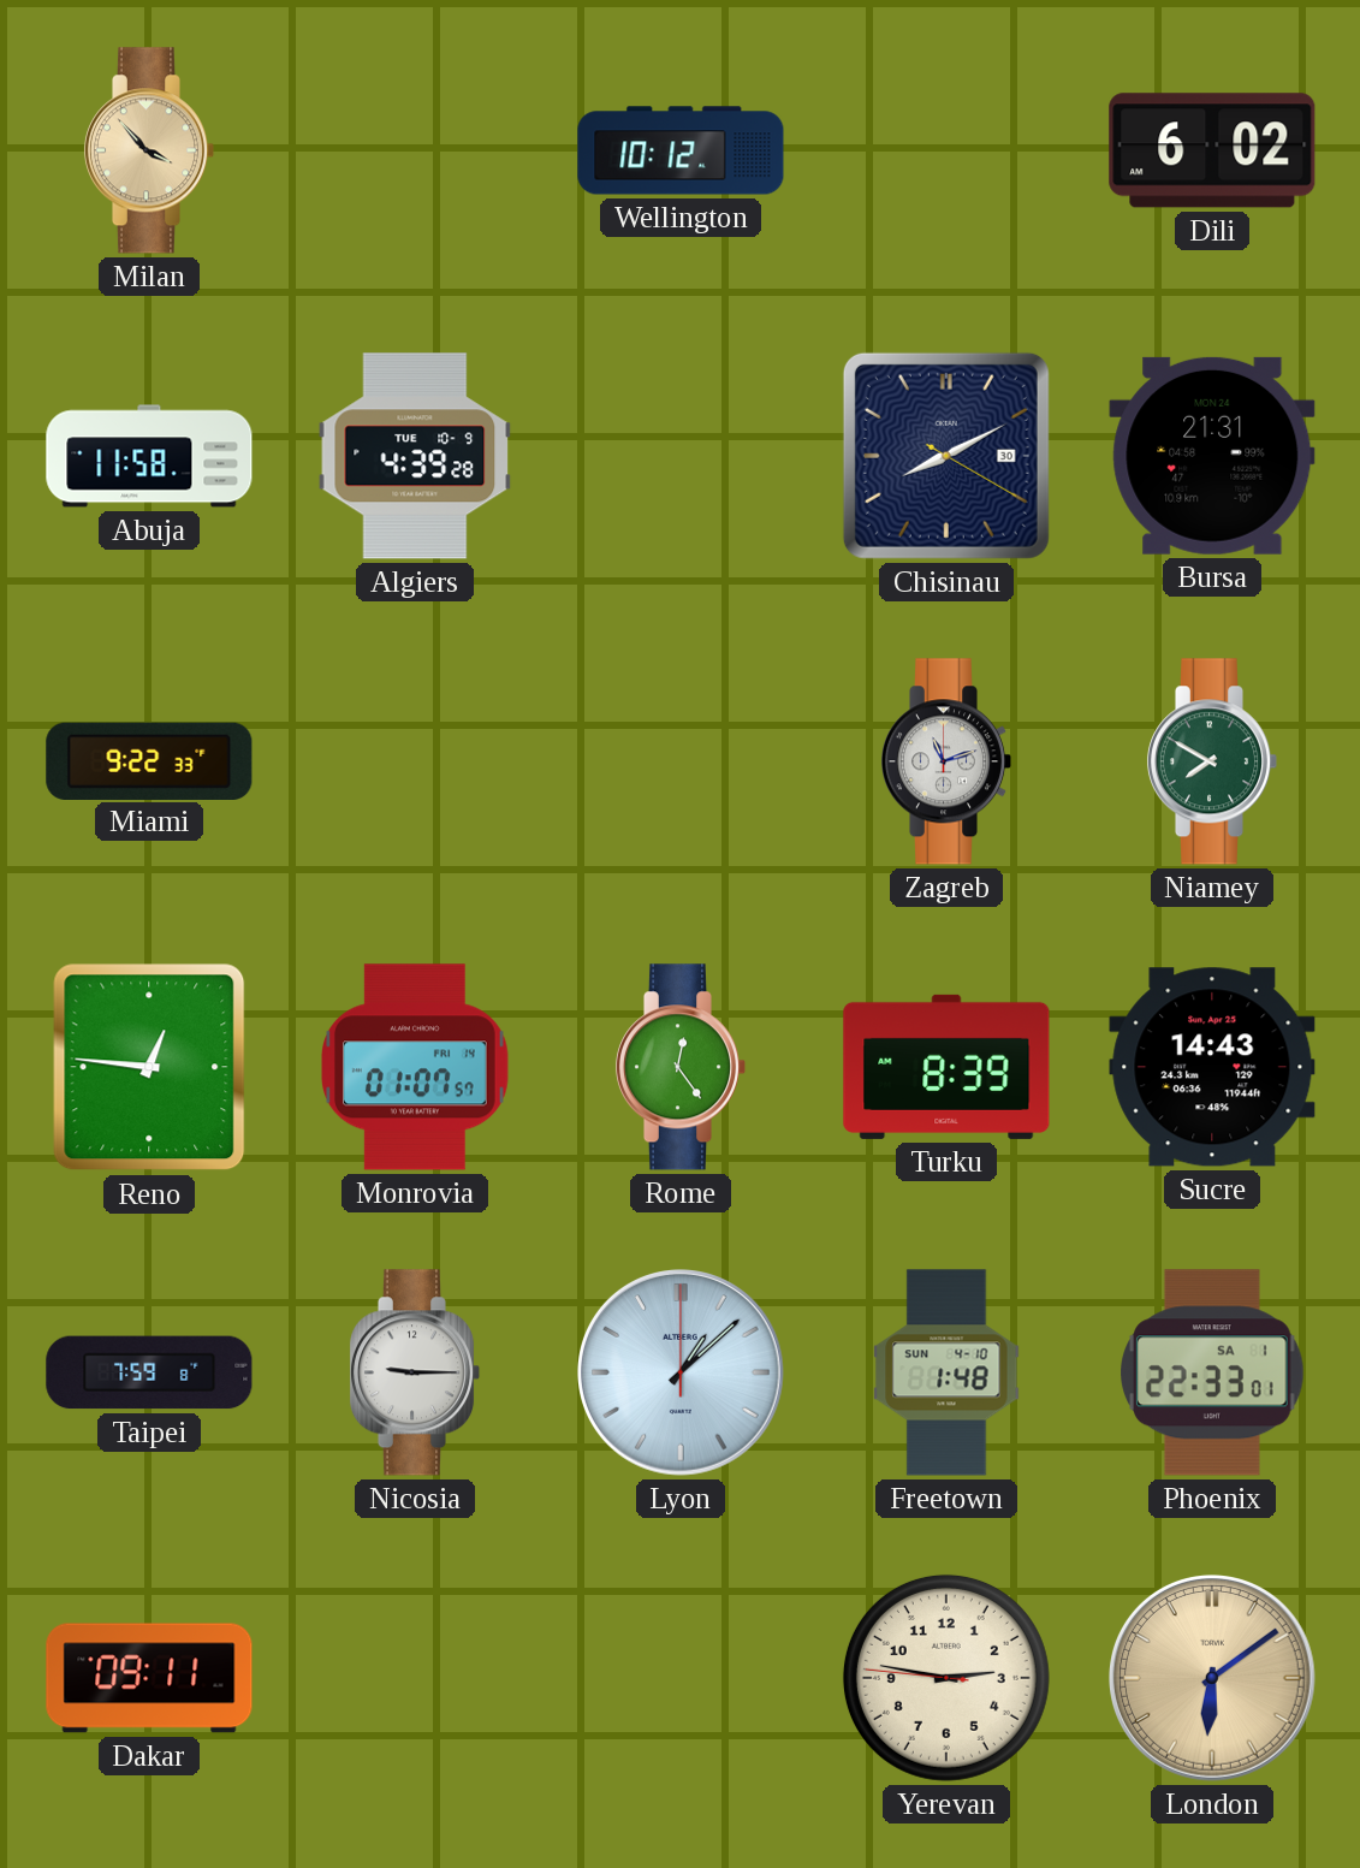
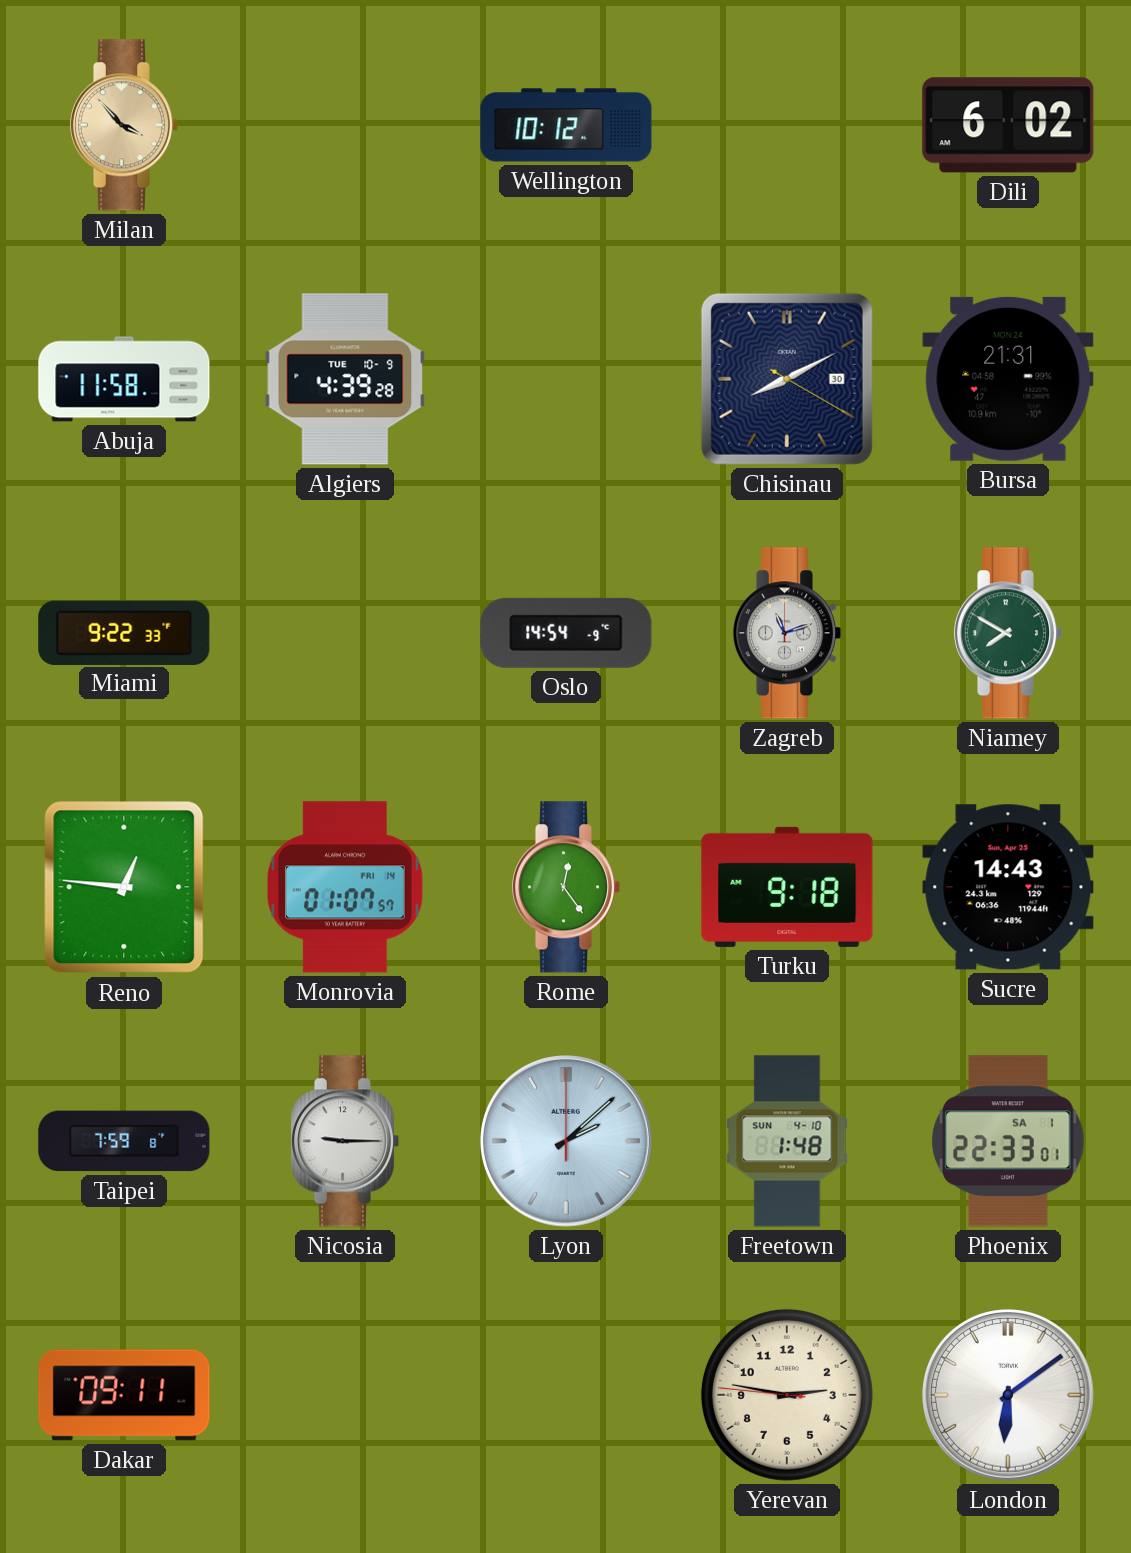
Oslo: none -> 14:54
Turku: 8:39 -> 9:18
Lyon: 1:08 -> 2:08
London dial: champagne -> white
